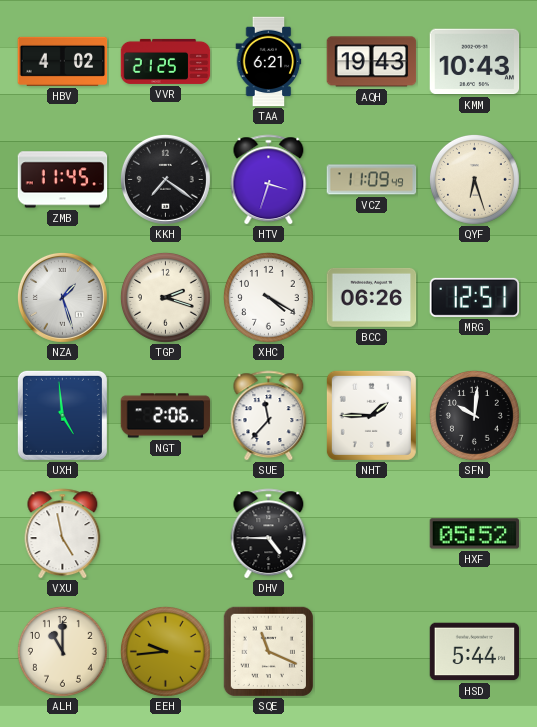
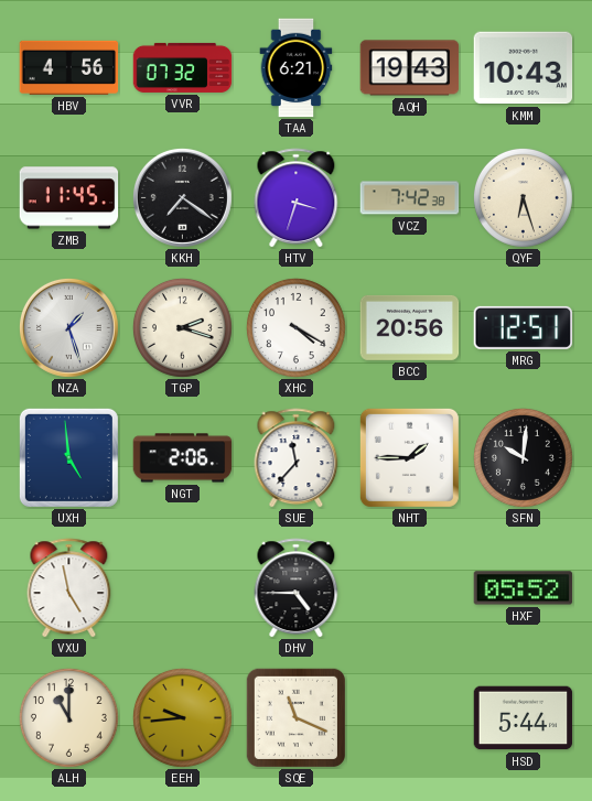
HBV: 4:02 -> 4:56
VVR: 21:25 -> 07:32
VCZ: 11:09 -> 7:42
BCC: 06:26 -> 20:56
